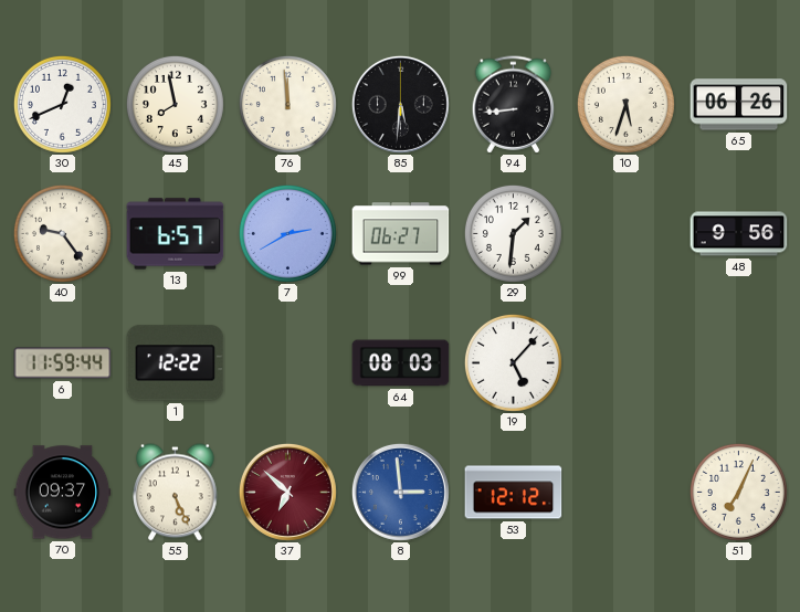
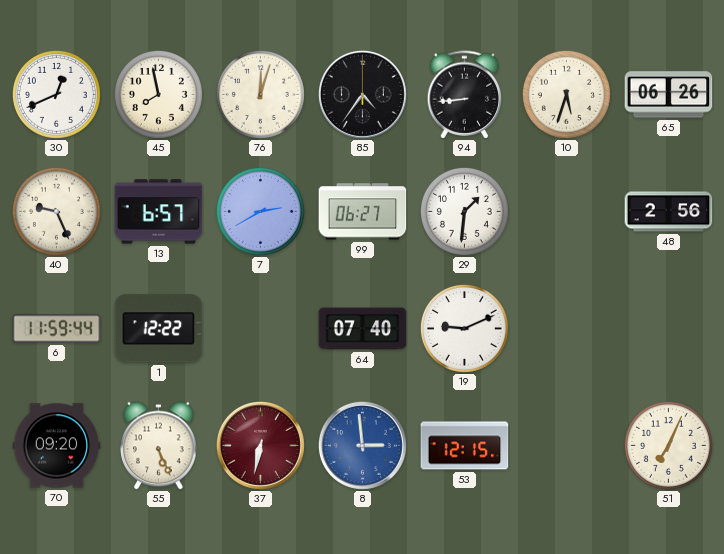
76: 11:59 -> 12:03
85: 5:31 -> 4:36
40: 9:24 -> 9:26
48: 9:56 -> 2:56
64: 08:03 -> 07:40
19: 5:07 -> 9:11
70: 09:37 -> 09:20
37: 6:52 -> 6:32
53: 12:12 -> 12:15
